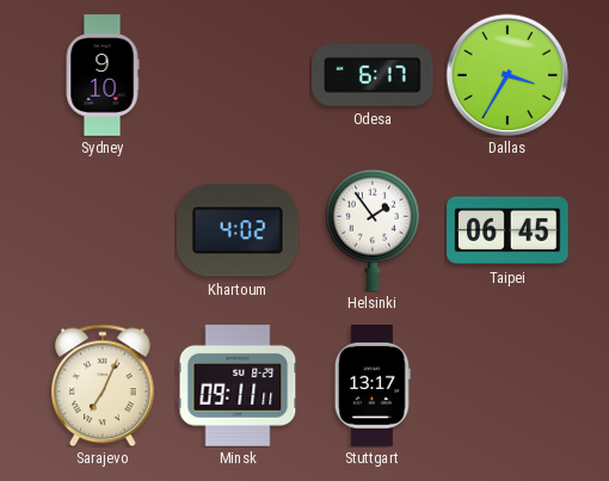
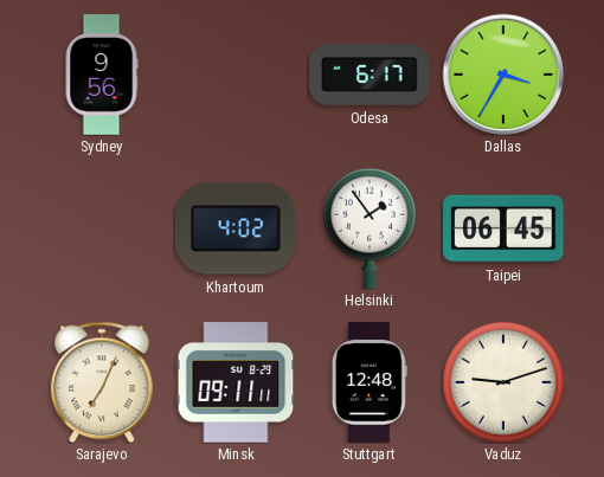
Sydney: 9:10 -> 9:56
Stuttgart: 13:17 -> 12:48
Vaduz: none -> 9:12
